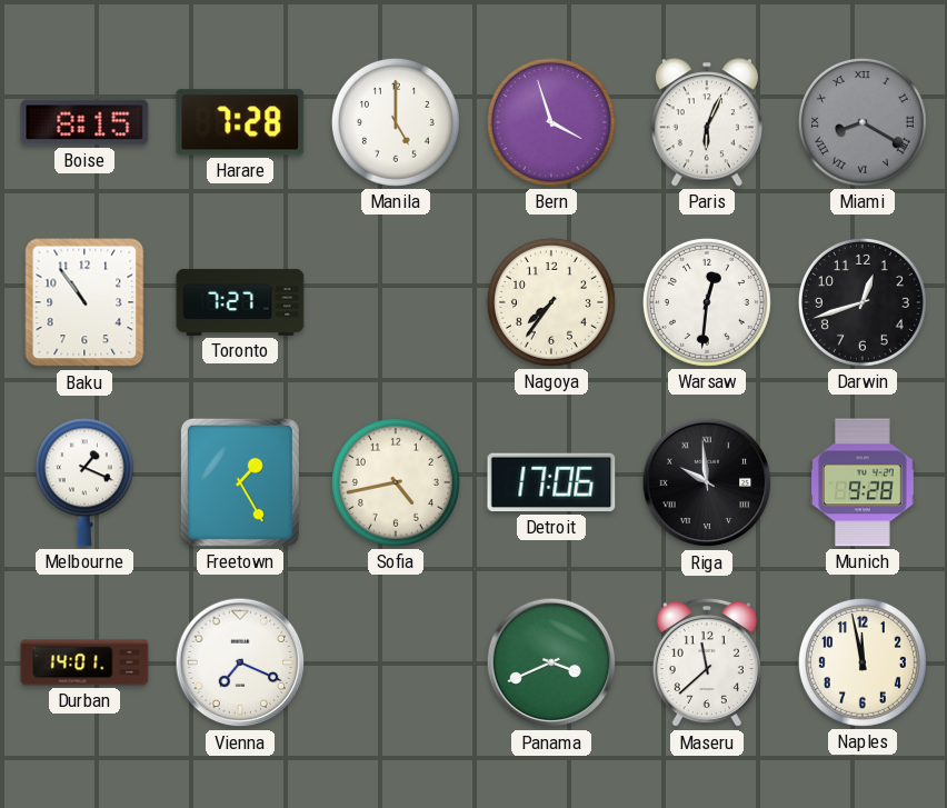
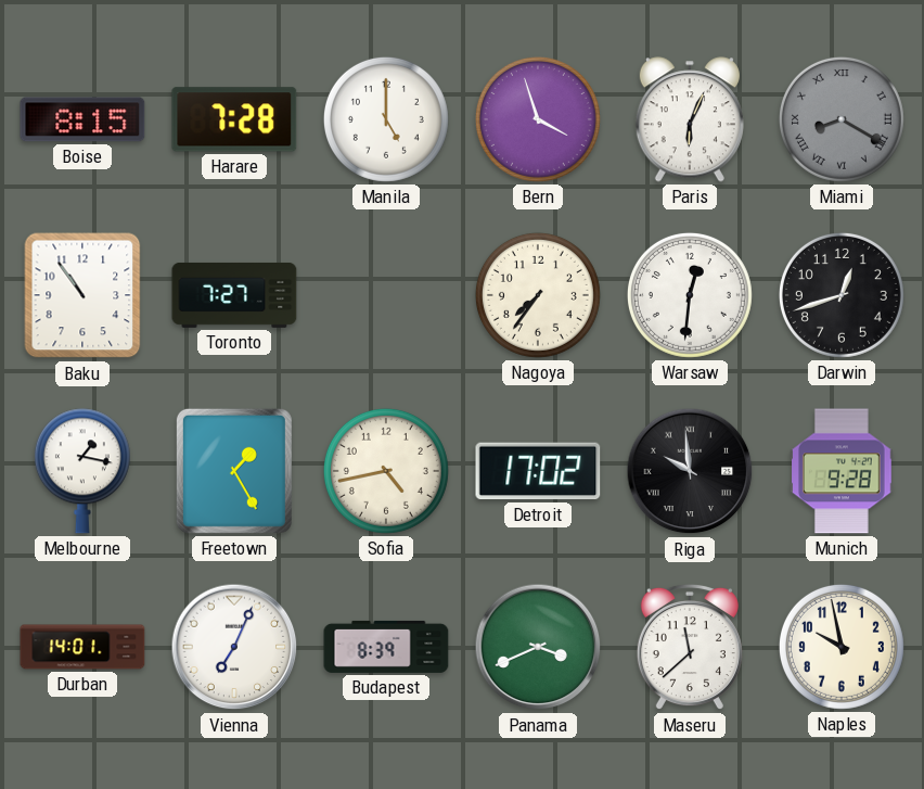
Melbourne: 1:19 -> 1:17
Detroit: 17:06 -> 17:02
Vienna: 7:19 -> 7:04
Budapest: none -> 8:39
Naples: 11:58 -> 9:58
